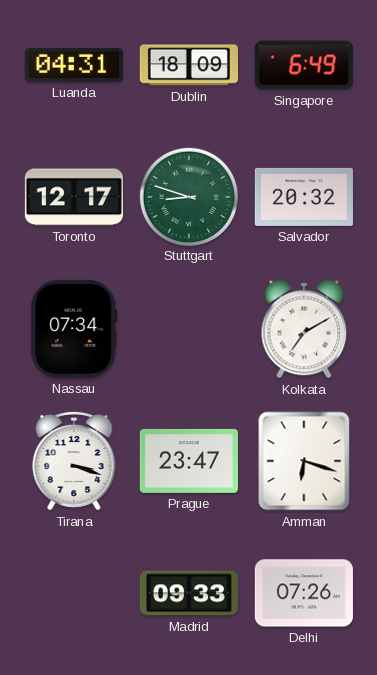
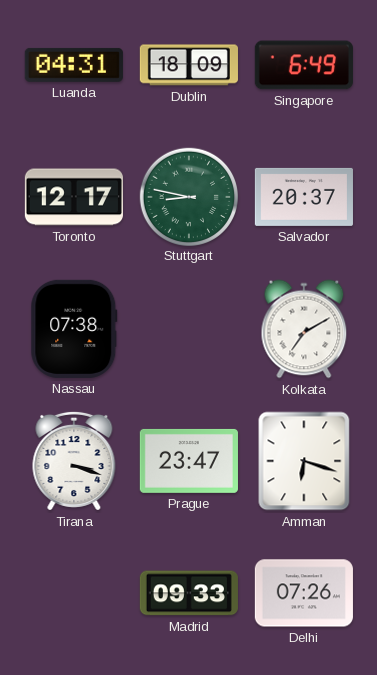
Stuttgart: 8:48 -> 8:47
Salvador: 20:32 -> 20:37
Nassau: 07:34 -> 07:38
